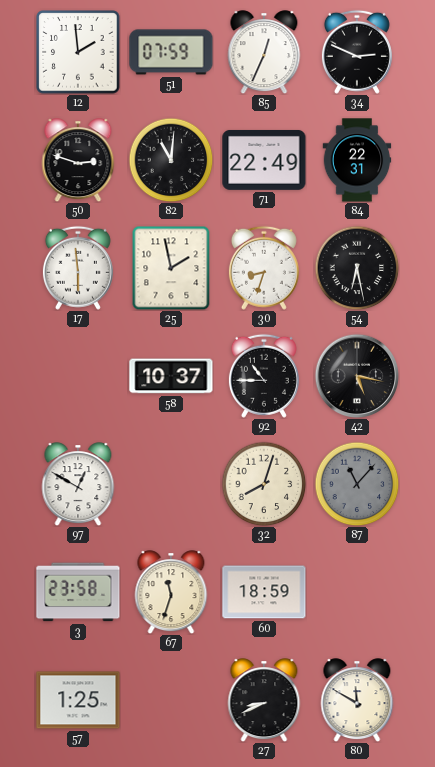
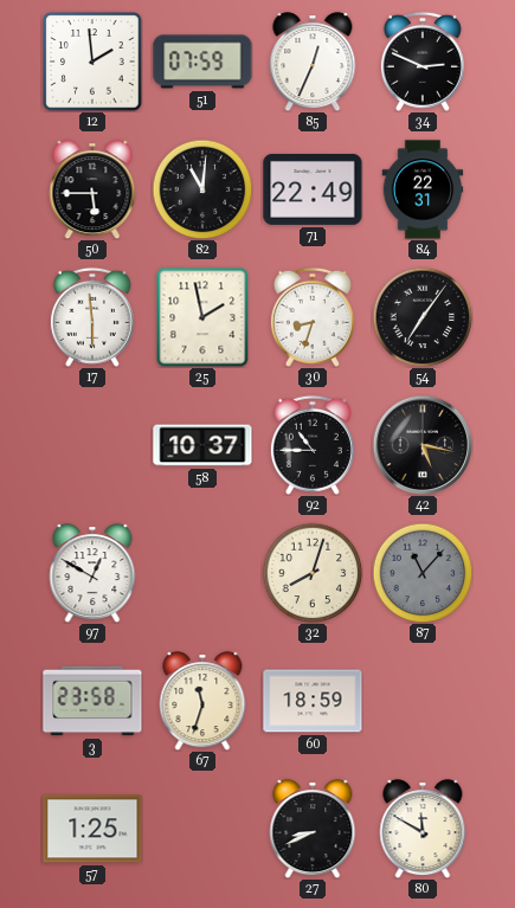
50: 2:48 -> 5:45
54: 6:28 -> 7:06
